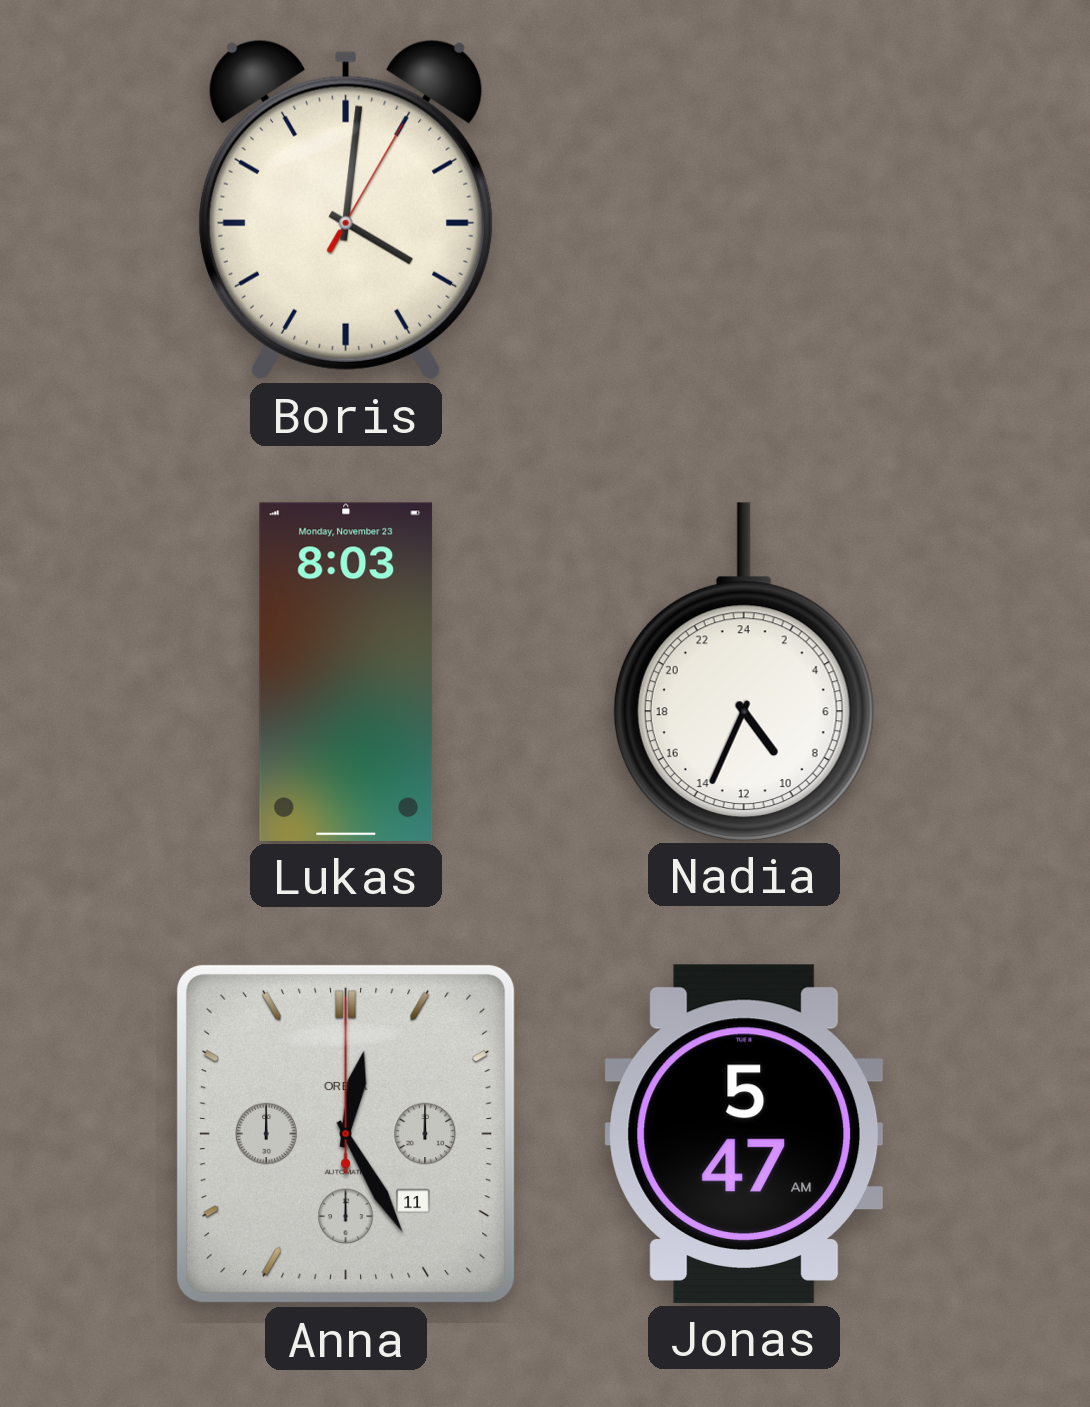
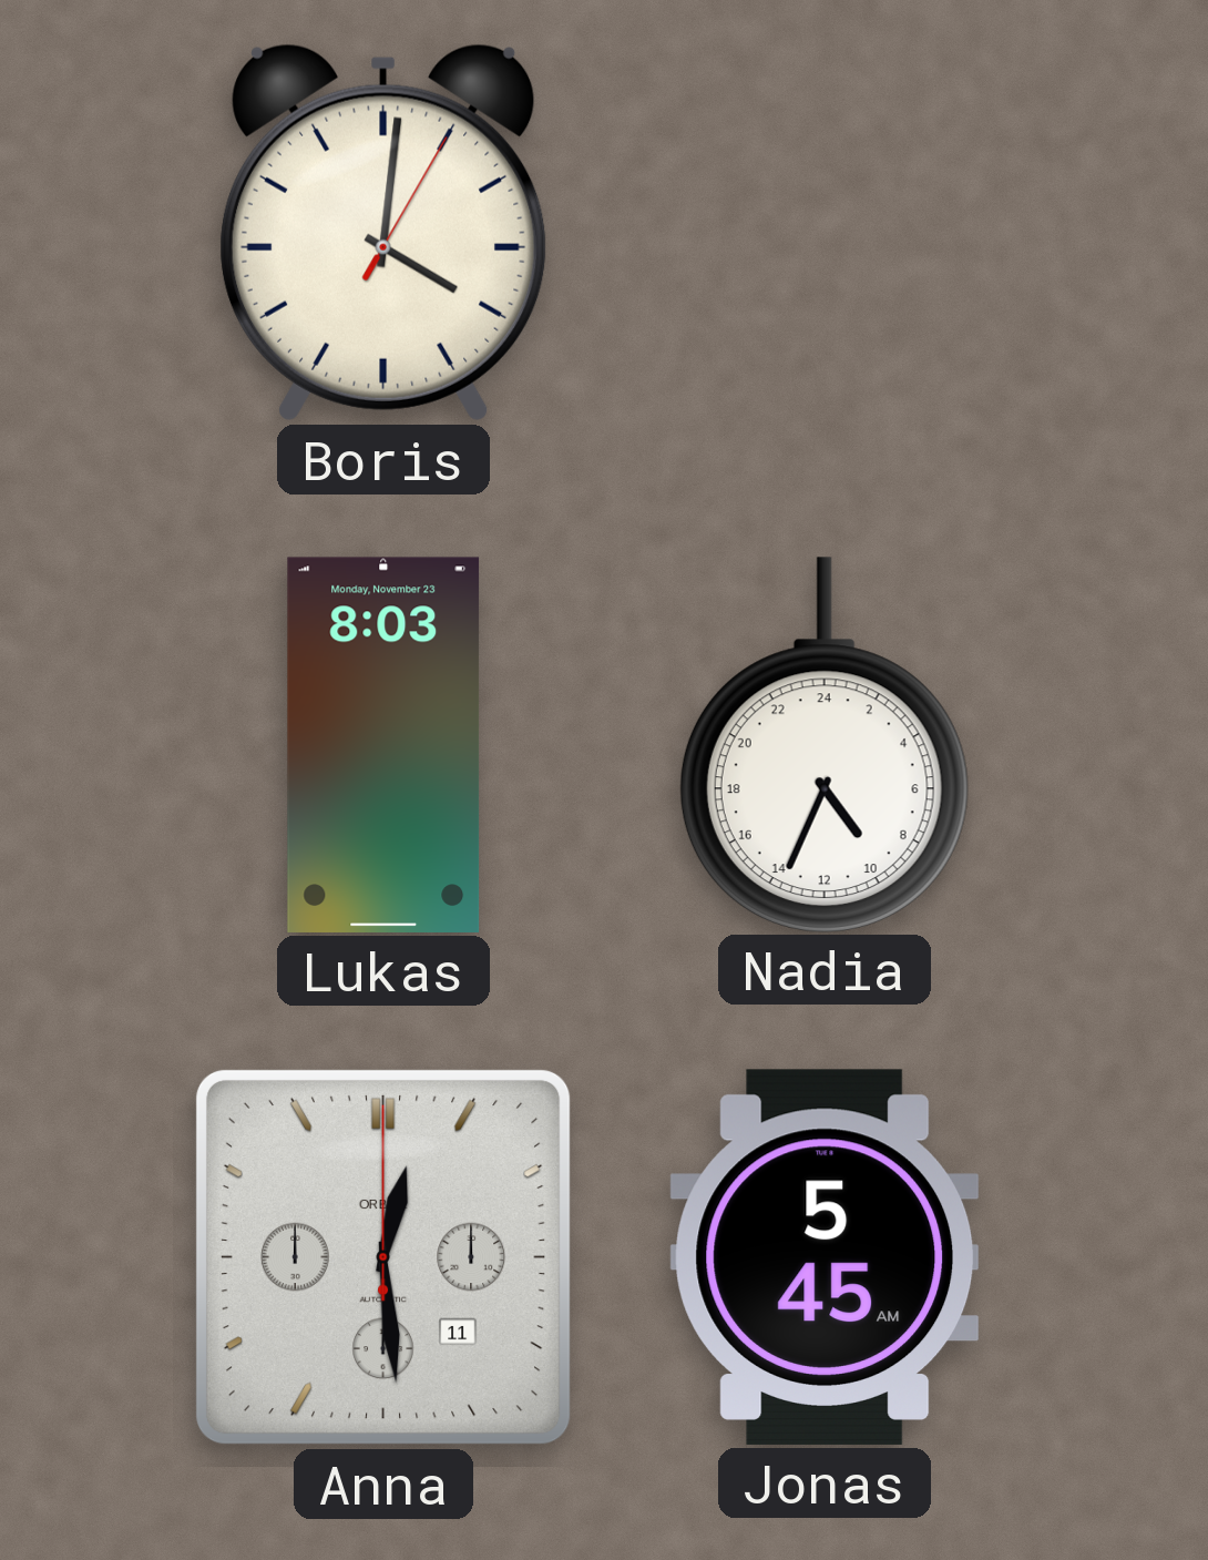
Anna: 12:25 -> 12:29
Jonas: 5:47 -> 5:45
